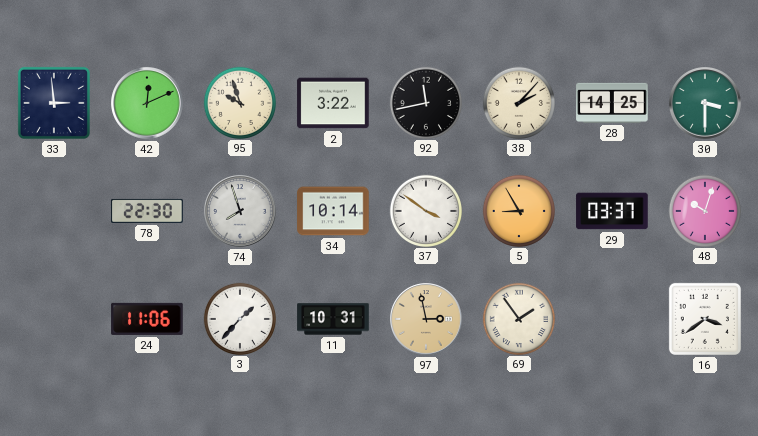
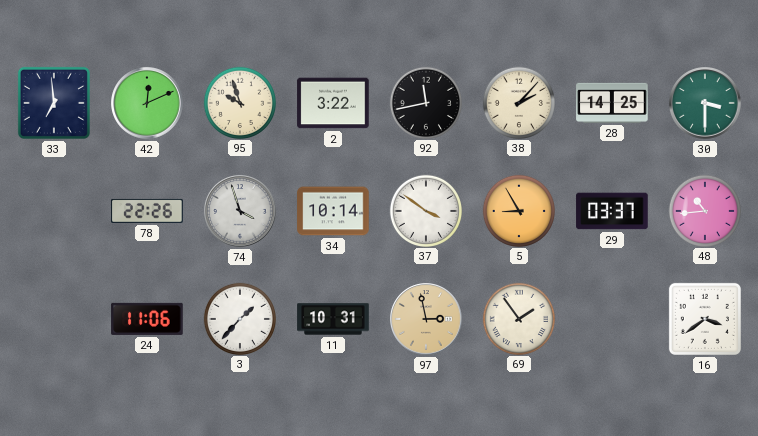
33: 2:59 -> 6:59
78: 22:30 -> 22:26
74: 7:57 -> 3:57
48: 10:03 -> 10:44
